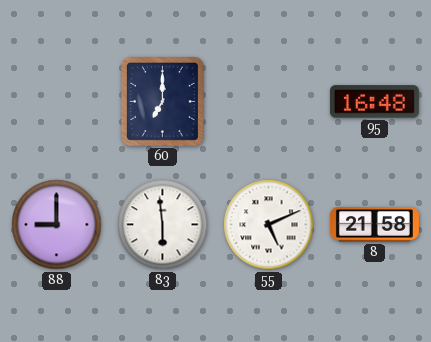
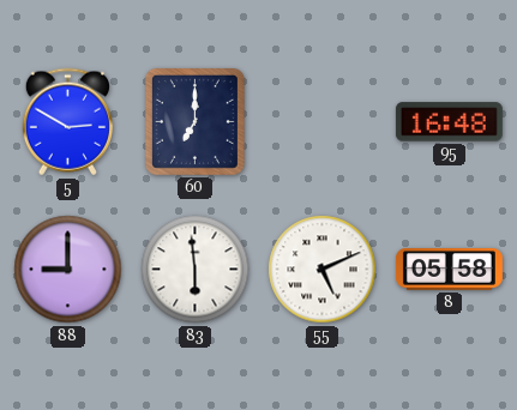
5: none -> 2:50
8: 21:58 -> 05:58
